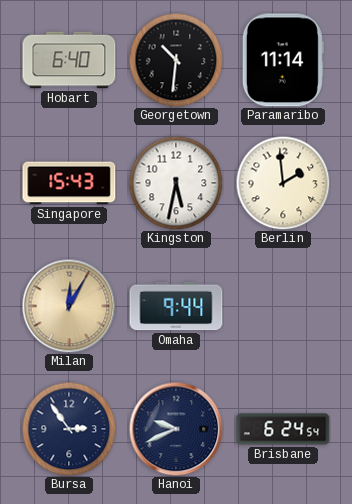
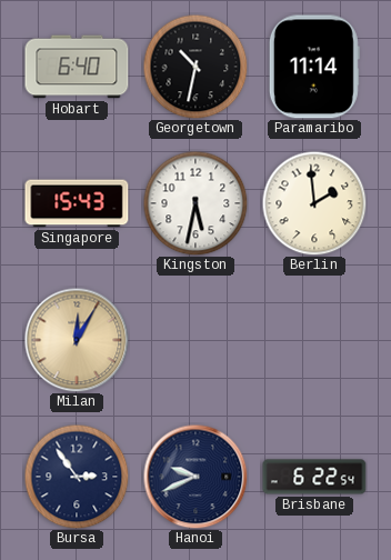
Georgetown: 10:31 -> 10:32
Omaha: 9:44 -> none
Brisbane: 6:24 -> 6:22
